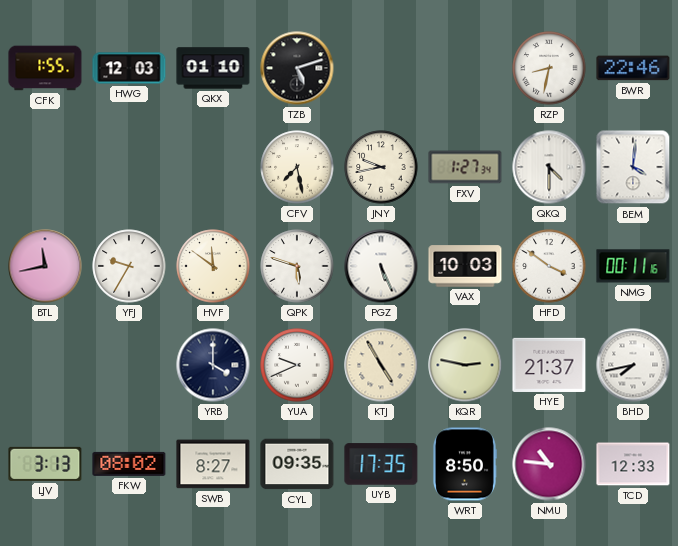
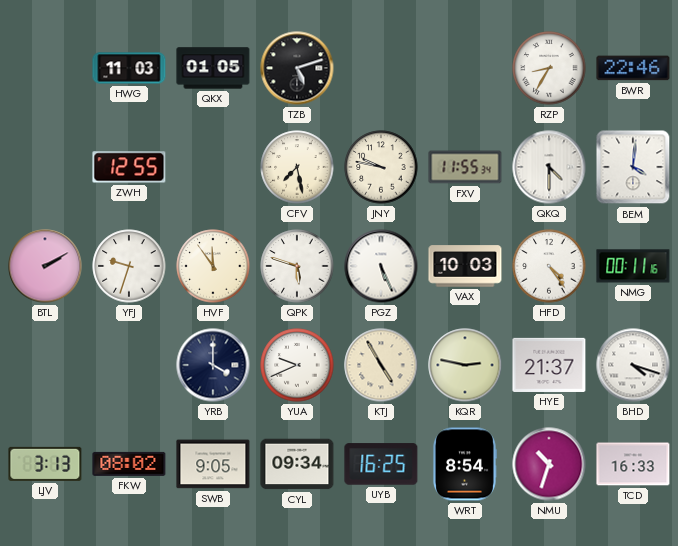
CFK: 1:55 -> none
HWG: 12:03 -> 11:03
QKX: 01:10 -> 01:05
RZP: 8:32 -> 8:35
ZWH: none -> 12:55
JNY: 9:43 -> 9:47
FXV: 1:27 -> 11:55
BTL: 11:43 -> 2:10
YFJ: 9:35 -> 9:33
HVF: 11:51 -> 11:54
HFD: 3:51 -> 4:24
BHD: 7:43 -> 4:18
SWB: 8:27 -> 9:05
CYL: 09:35 -> 09:34
UYB: 17:35 -> 16:25
WRT: 8:50 -> 8:54
NMU: 10:46 -> 10:33
TCD: 12:33 -> 16:33
